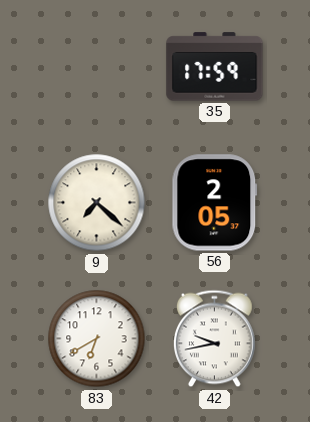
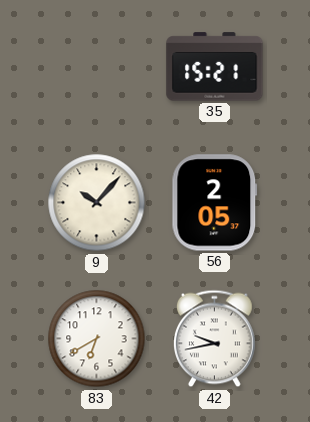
35: 17:59 -> 15:21
9: 7:22 -> 10:07
